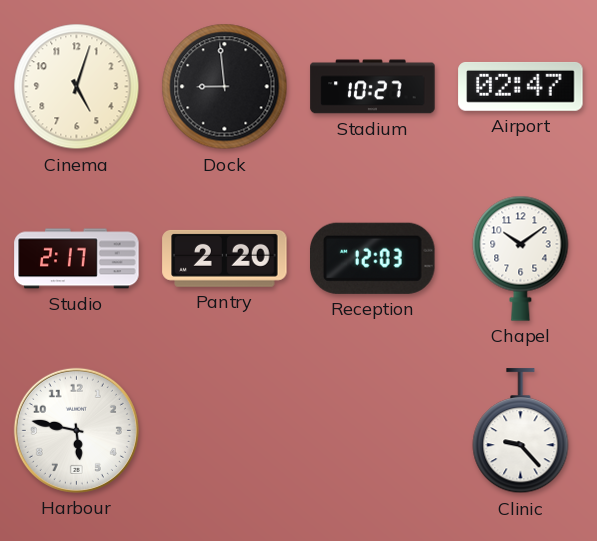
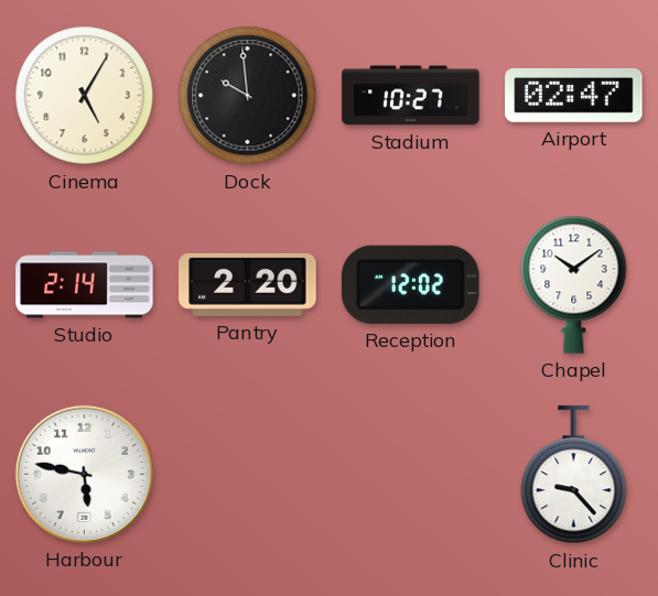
Cinema: 5:03 -> 5:05
Dock: 8:59 -> 9:59
Studio: 2:17 -> 2:14
Reception: 12:03 -> 12:02
